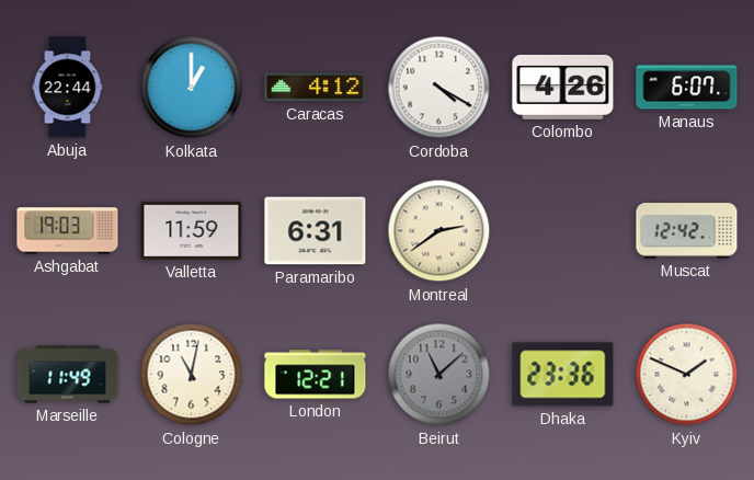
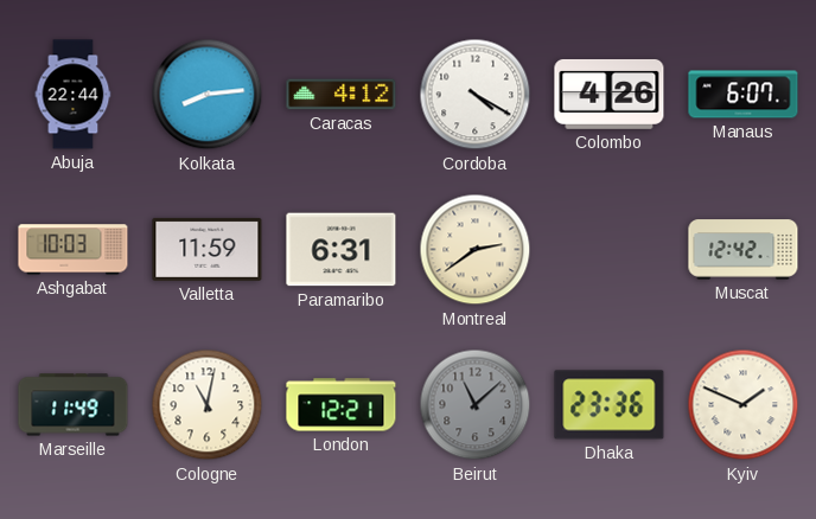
Kolkata: 1:00 -> 8:14
Ashgabat: 19:03 -> 10:03
